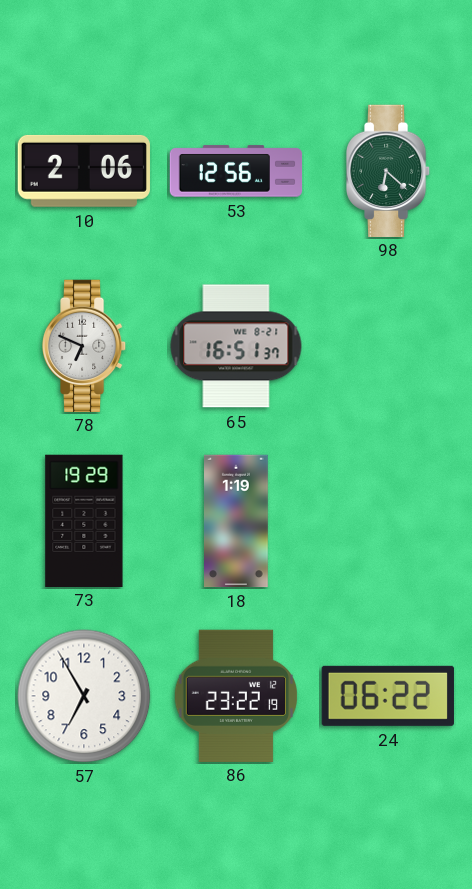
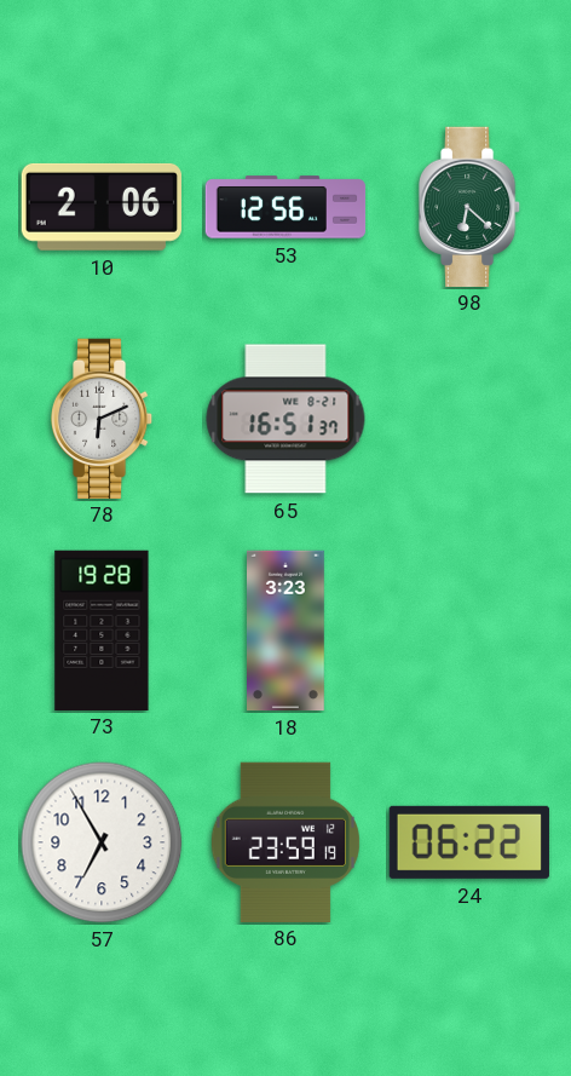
78: 6:49 -> 6:11
73: 19:29 -> 19:28
18: 1:19 -> 3:23
86: 23:22 -> 23:59
